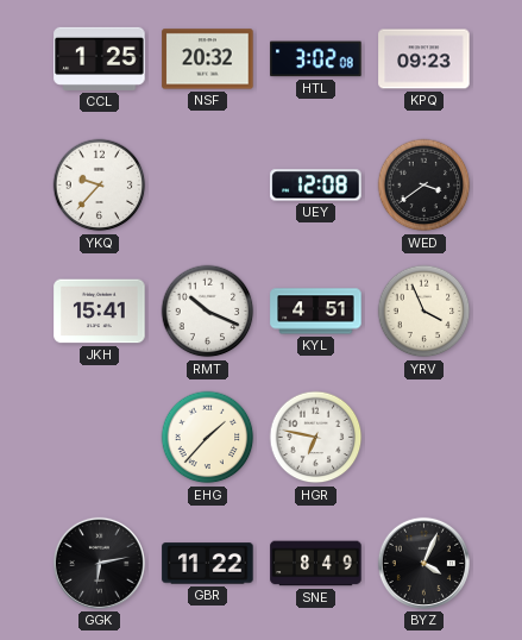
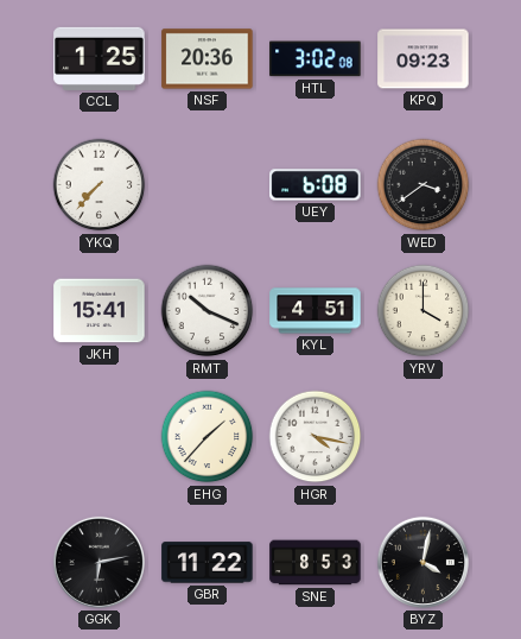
NSF: 20:32 -> 20:36
YKQ: 9:37 -> 7:37
UEY: 12:08 -> 6:08
YRV: 3:56 -> 4:00
HGR: 6:47 -> 4:17
SNE: 8:49 -> 8:53
BYZ: 4:04 -> 4:02
